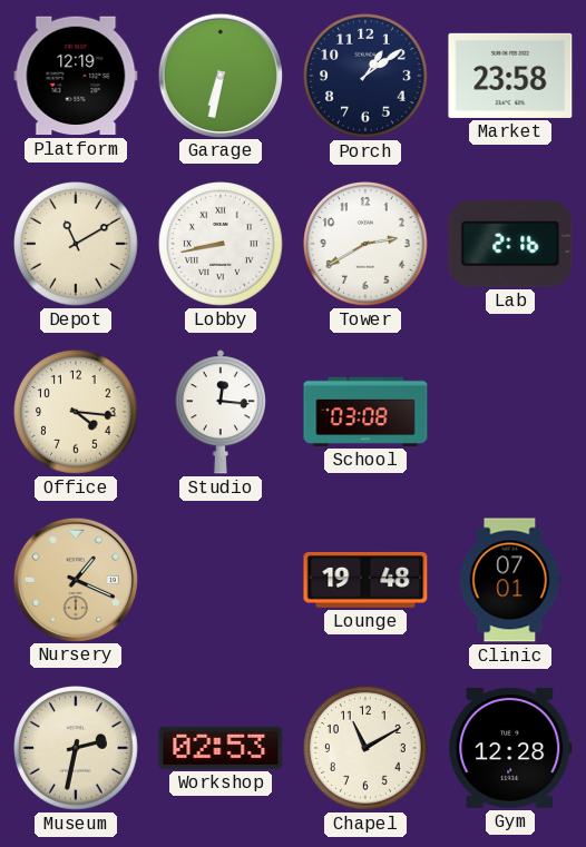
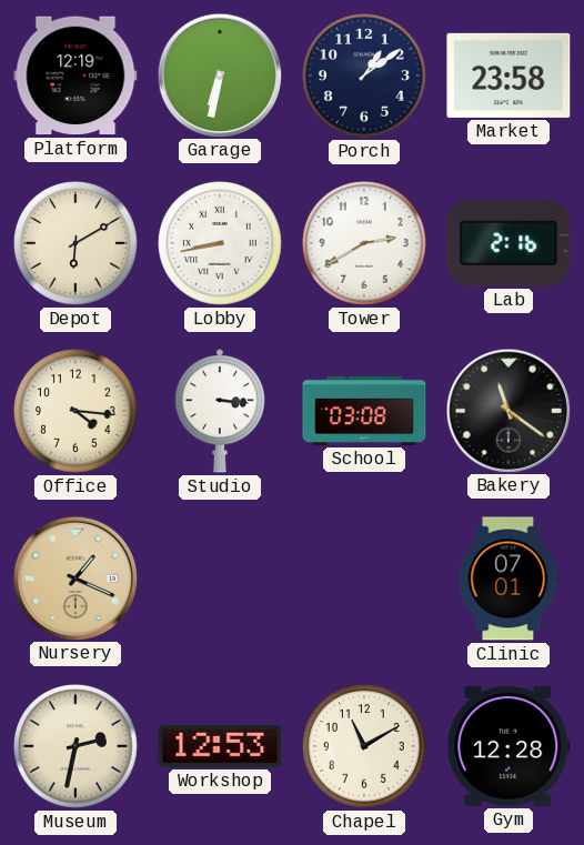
Depot: 11:10 -> 6:10
Studio: 12:16 -> 3:16
Bakery: none -> 11:21
Lounge: 19:48 -> none
Workshop: 02:53 -> 12:53
